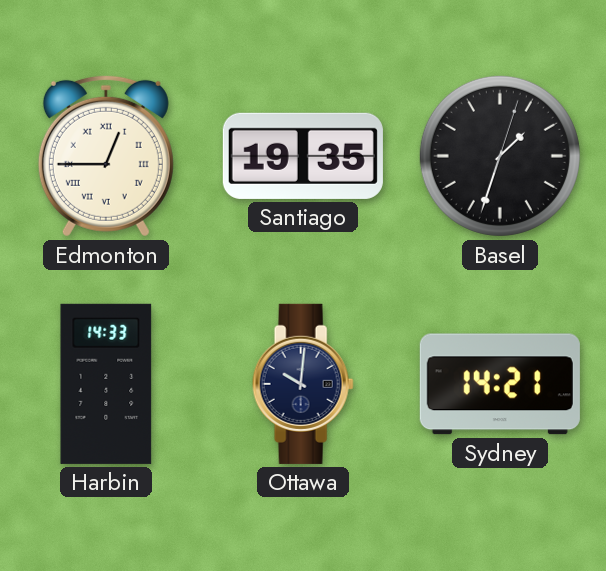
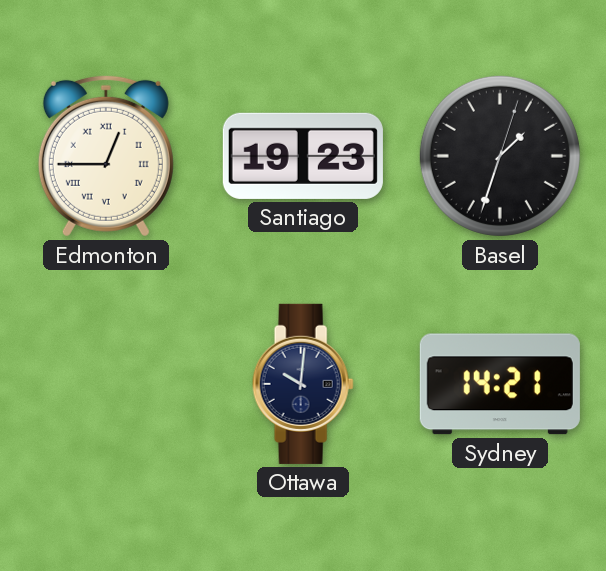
Santiago: 19:35 -> 19:23
Harbin: 14:33 -> none
